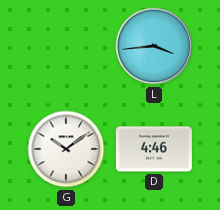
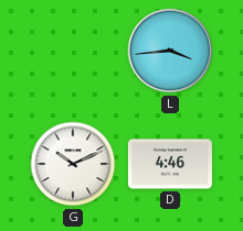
G: 10:09 -> 10:11
